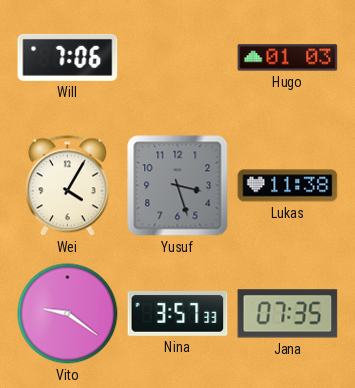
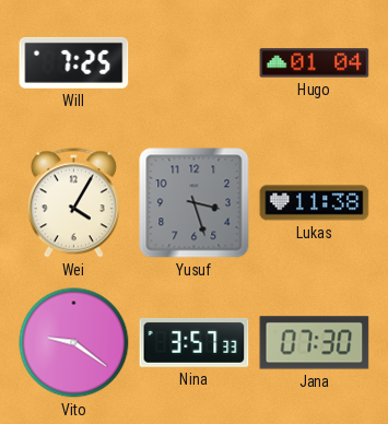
Will: 7:06 -> 7:25
Hugo: 01:03 -> 01:04
Jana: 07:35 -> 07:30
